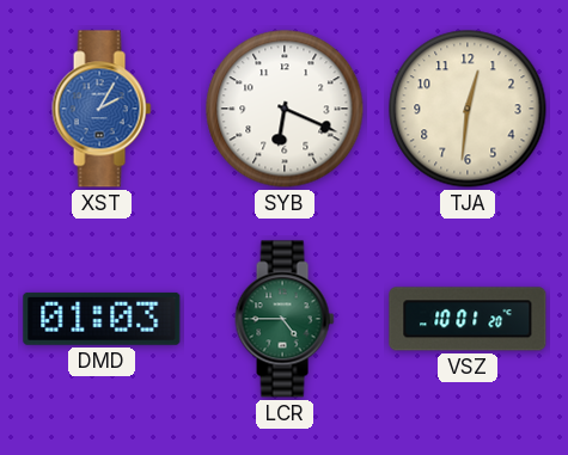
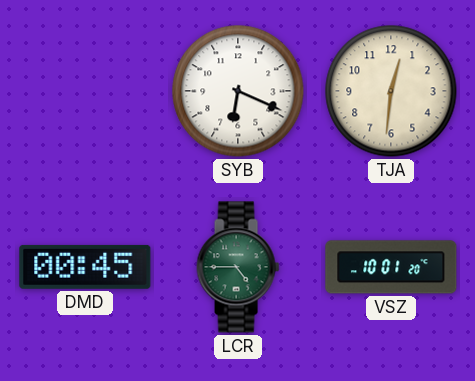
XST: 2:05 -> none
DMD: 01:03 -> 00:45
